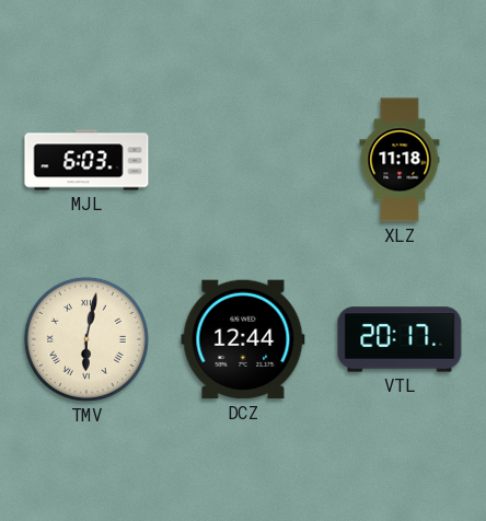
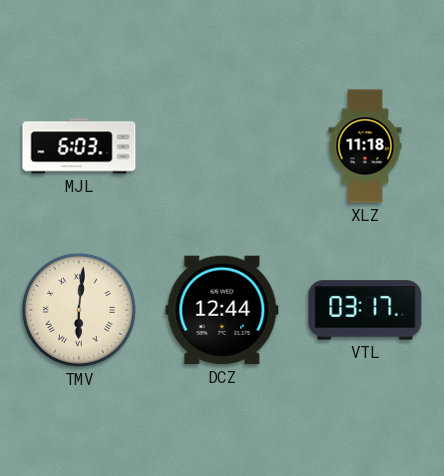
TMV: 6:02 -> 6:01
VTL: 20:17 -> 03:17
